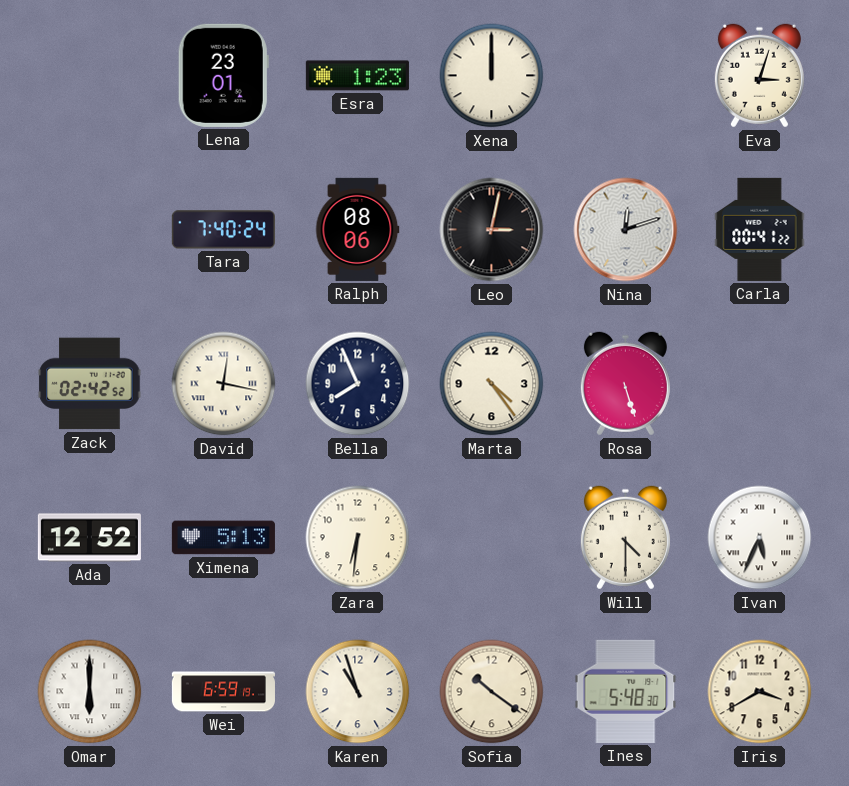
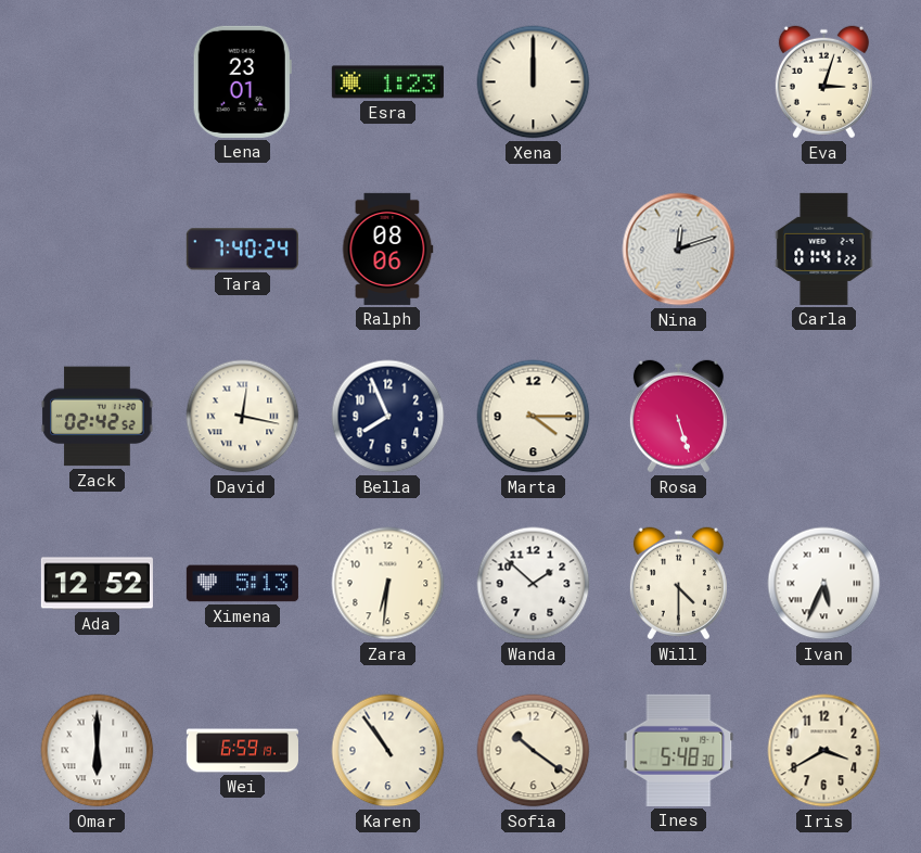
Leo: 3:02 -> none
Carla: 00:41 -> 01:41
Marta: 4:24 -> 4:15
Wanda: none -> 1:52
Karen: 10:57 -> 10:54
